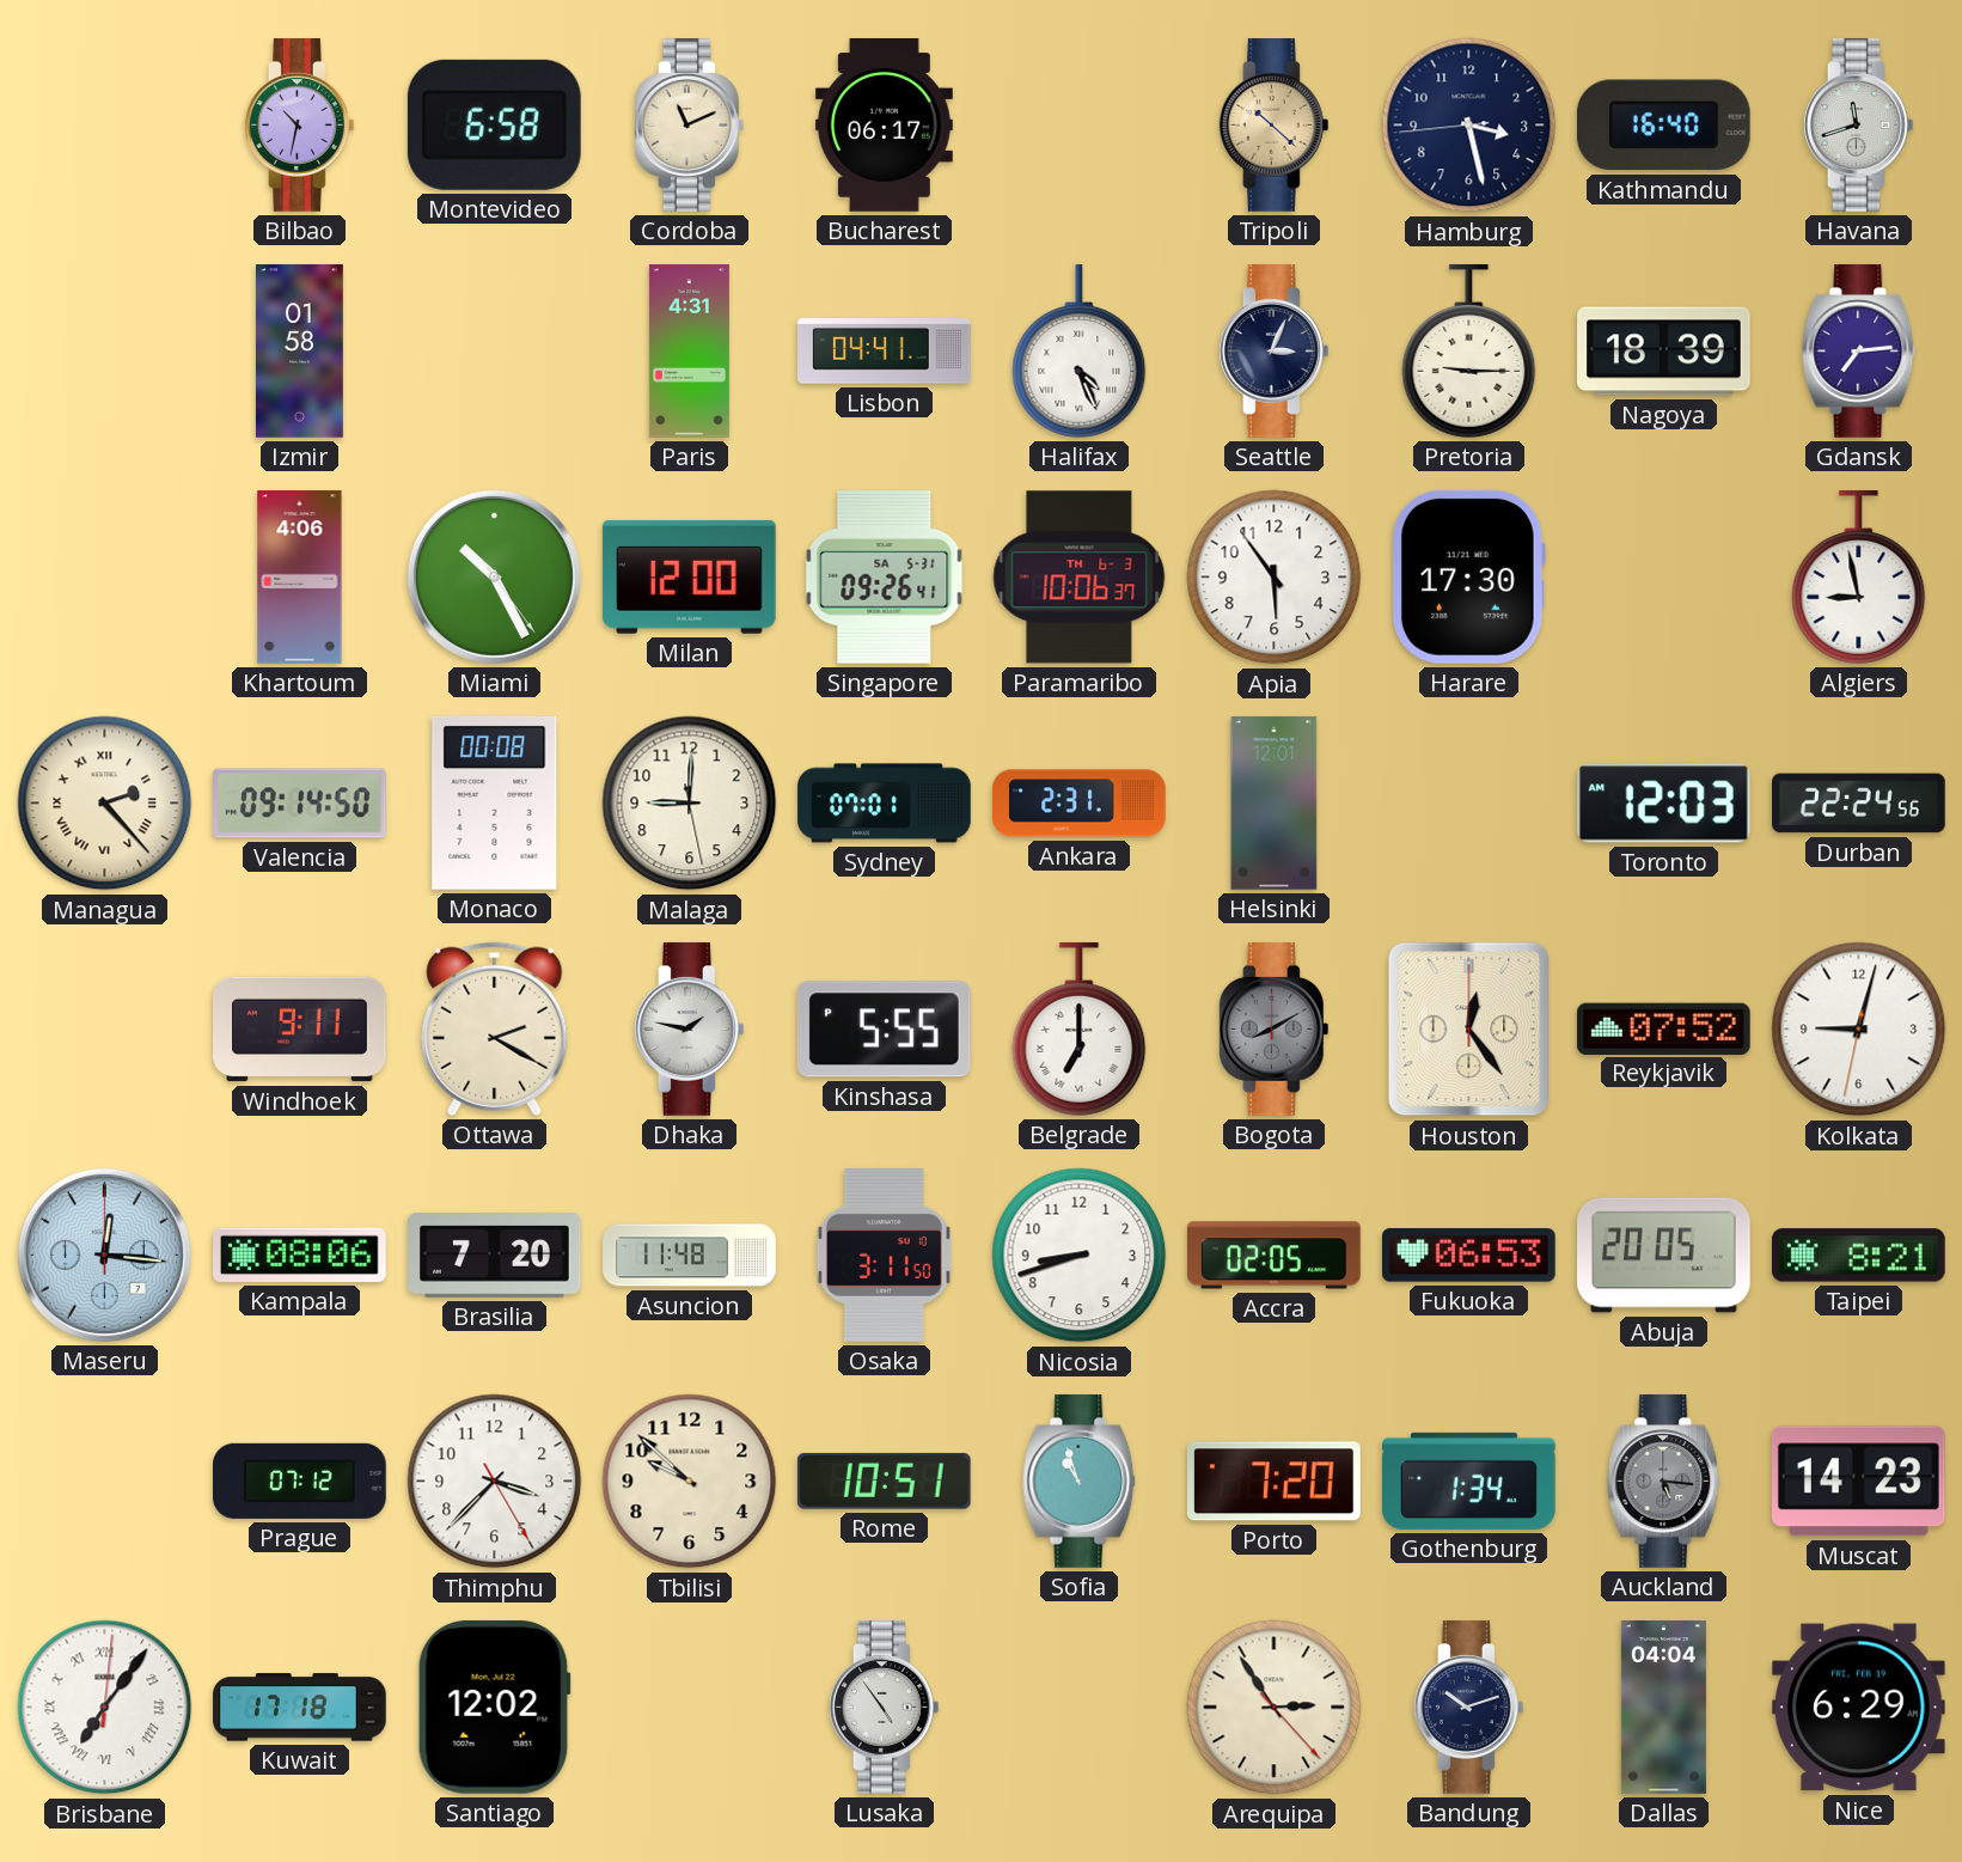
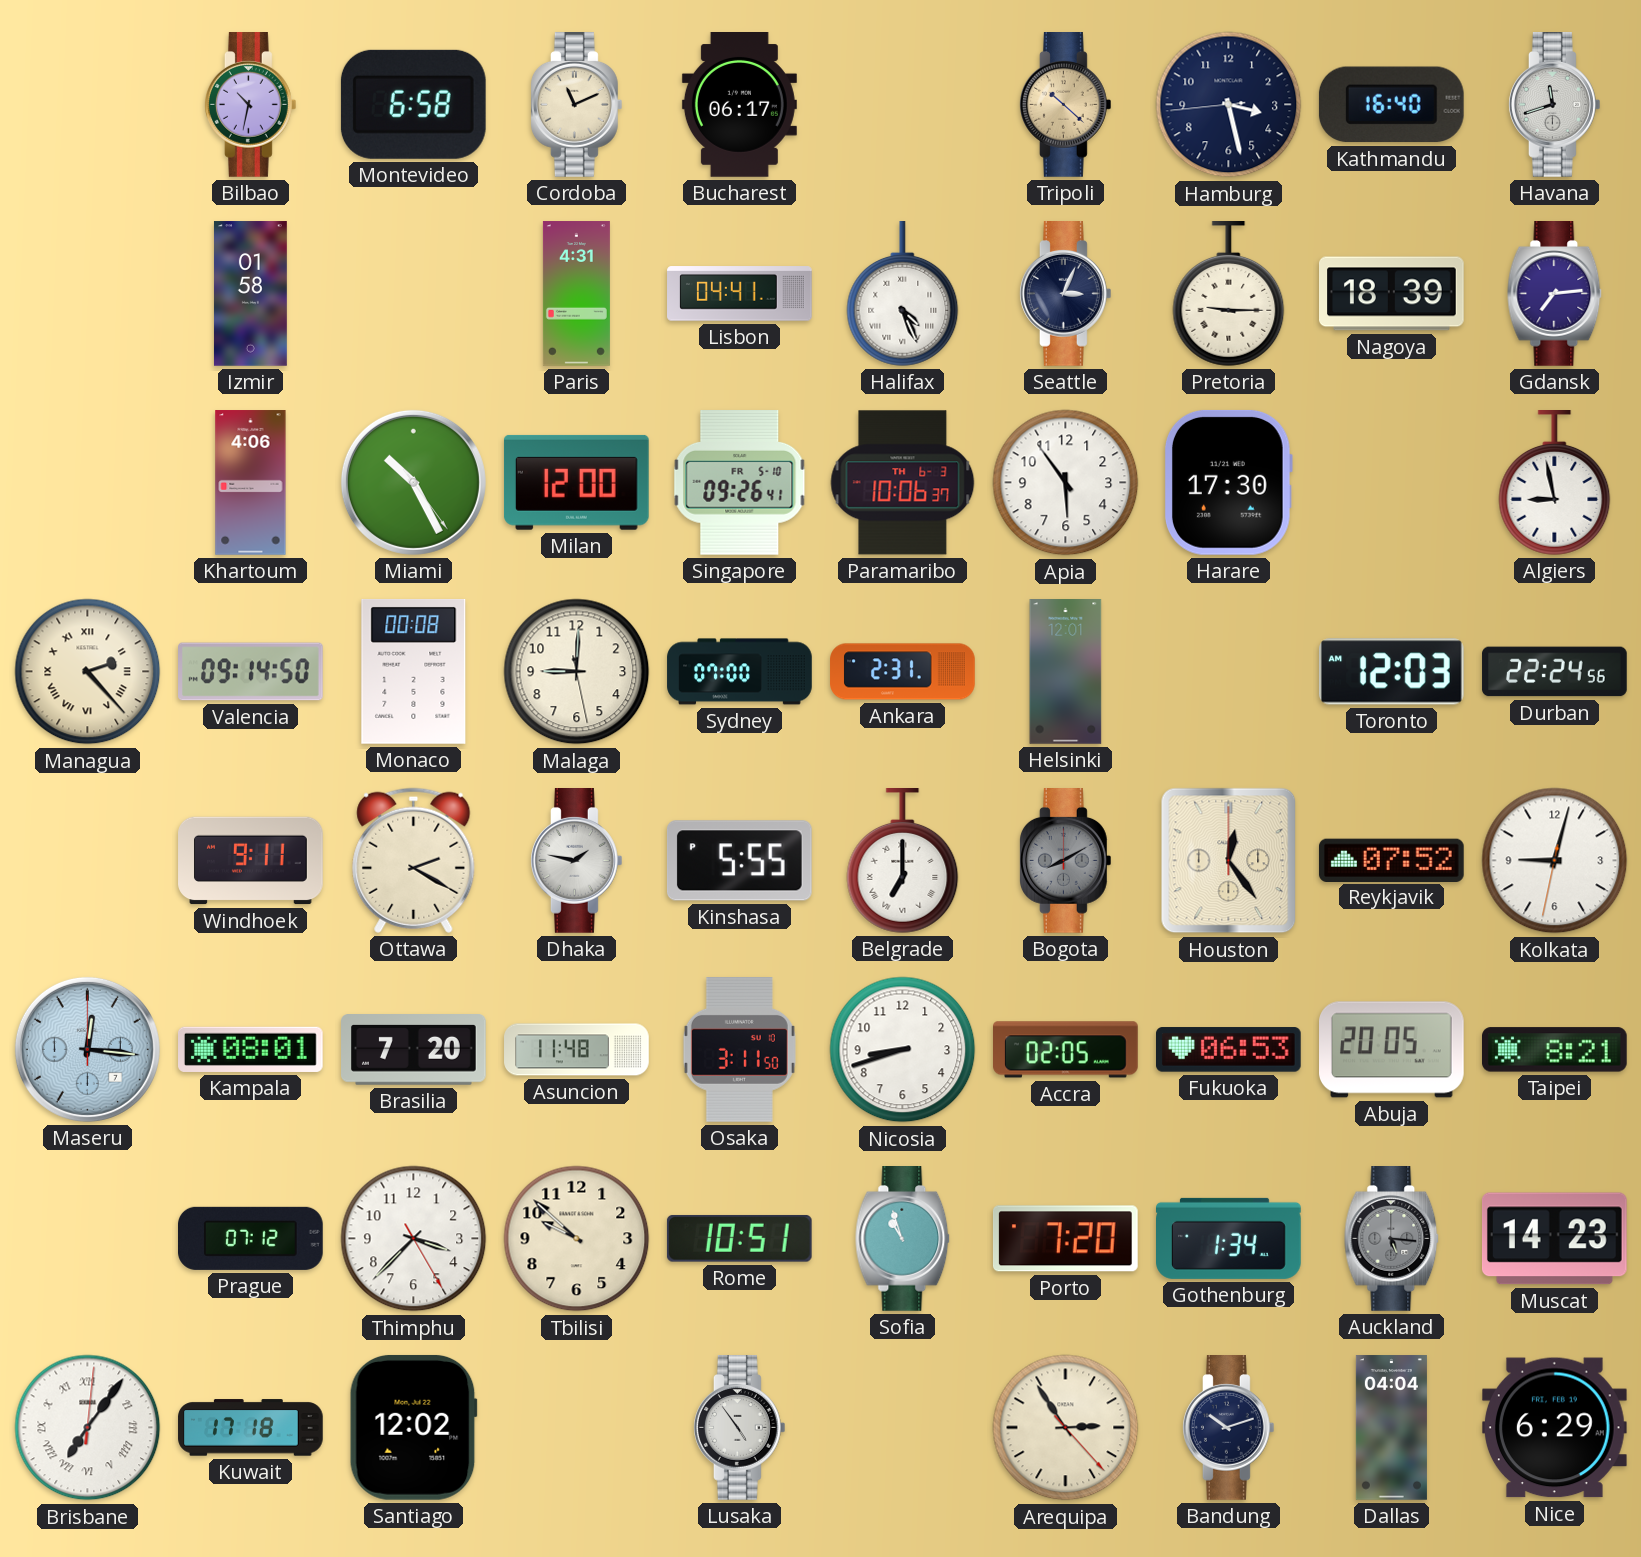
Singapore date: SA 5-31 -> FR 5-10
Sydney: 07:01 -> 07:00
Kampala: 08:06 -> 08:01
